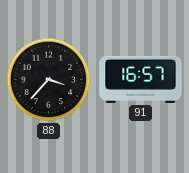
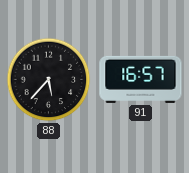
88: 3:37 -> 5:37
